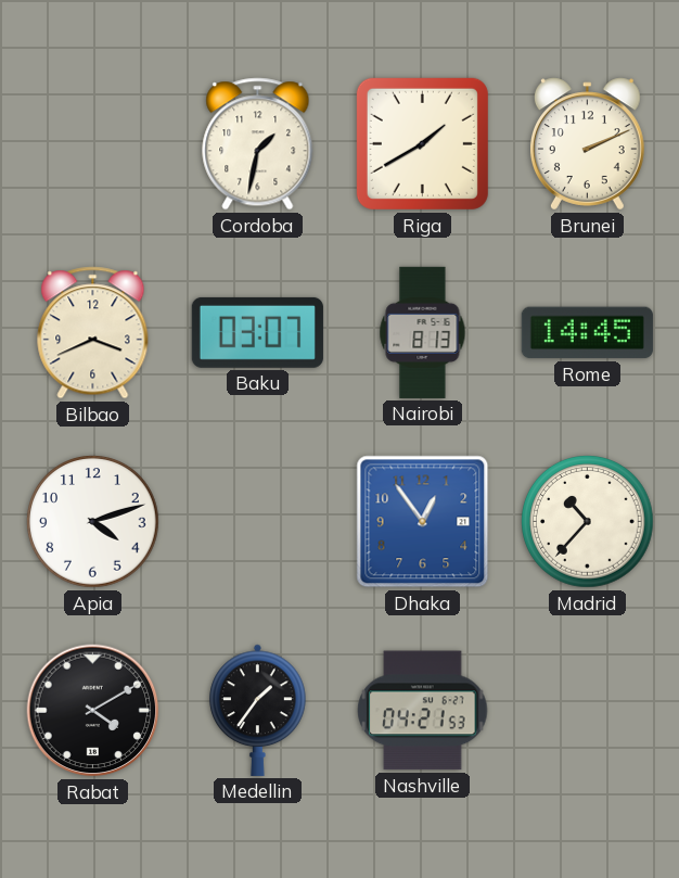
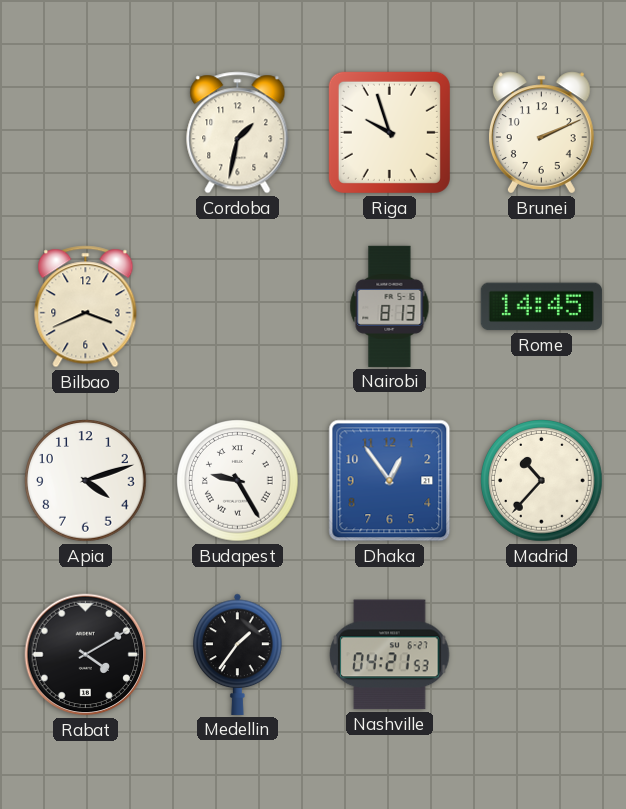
Riga: 1:40 -> 9:57
Baku: 03:07 -> none
Budapest: none -> 9:25
